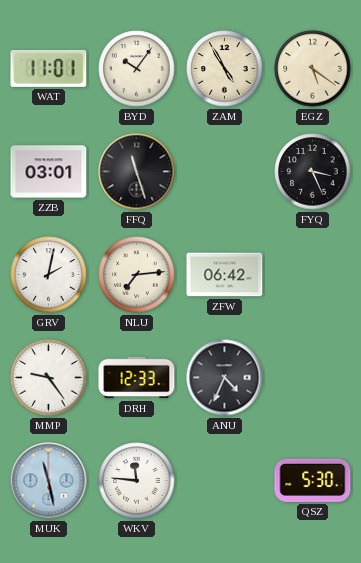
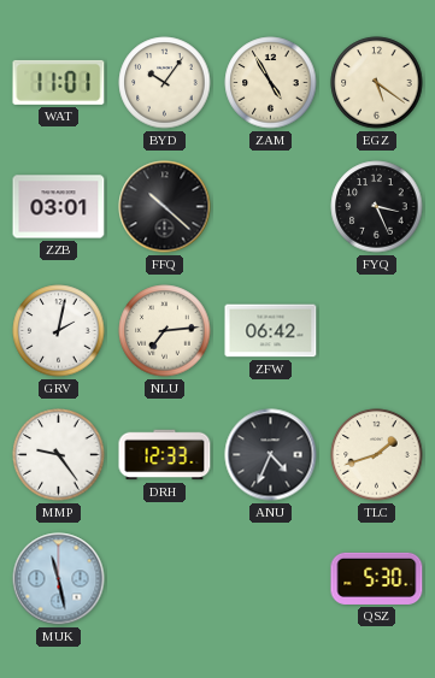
FFQ: 11:27 -> 10:22
TLC: none -> 1:42
WKV: 11:46 -> none
